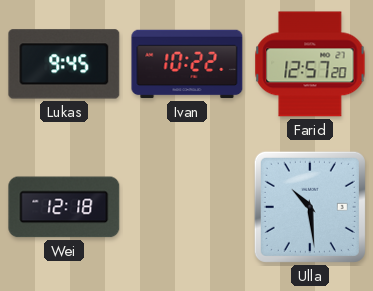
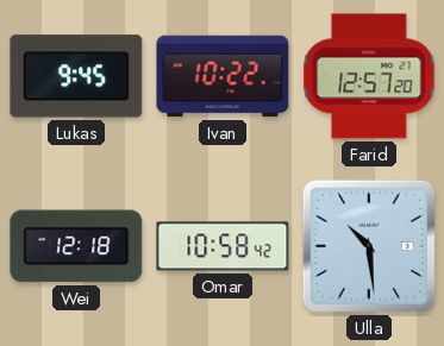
Omar: none -> 10:58
